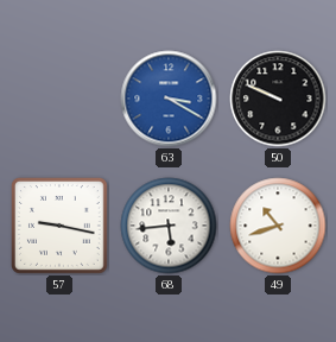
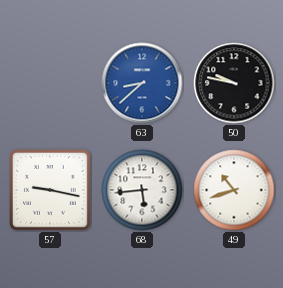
63: 3:20 -> 8:38
50: 9:49 -> 9:47
